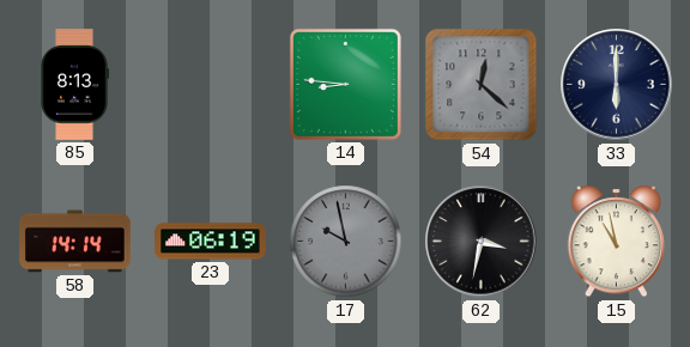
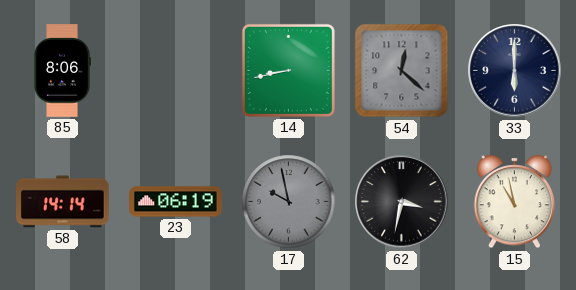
85: 8:13 -> 8:06
14: 8:46 -> 8:43
